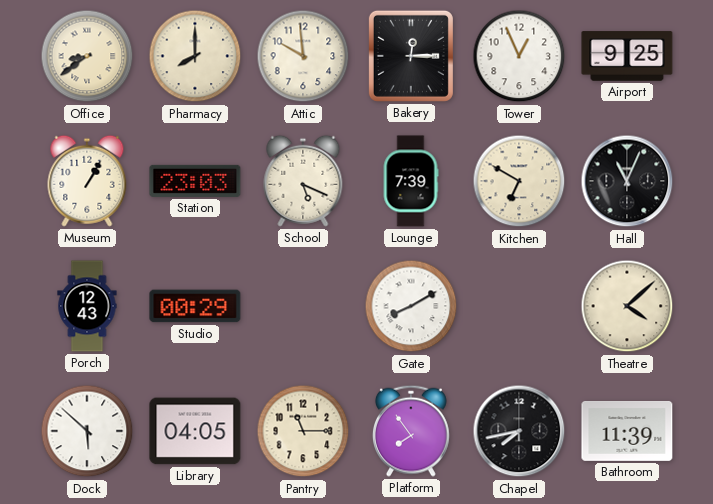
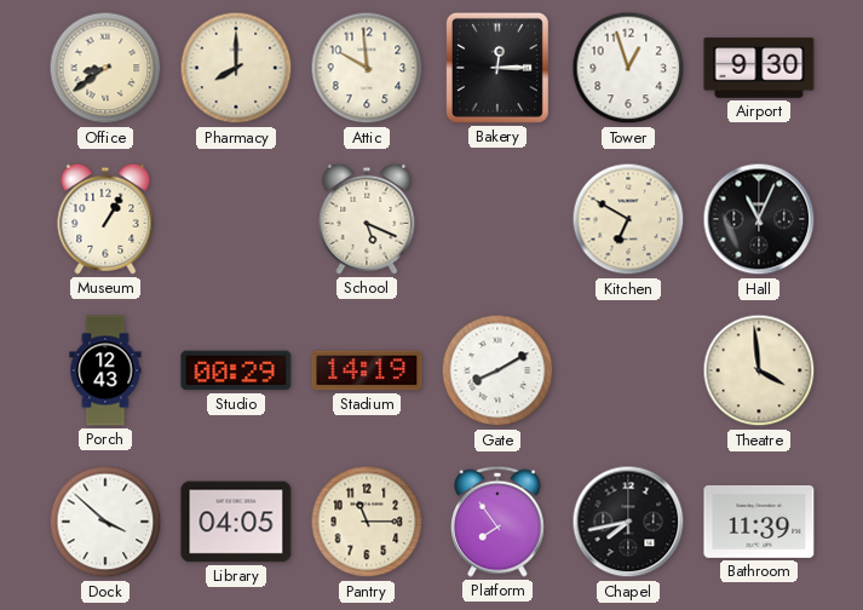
Tower: 12:56 -> 12:57
Airport: 9:25 -> 9:30
Station: 23:03 -> none
Lounge: 7:39 -> none
Stadium: none -> 14:19
Theatre: 4:08 -> 3:59
Dock: 5:52 -> 3:52
